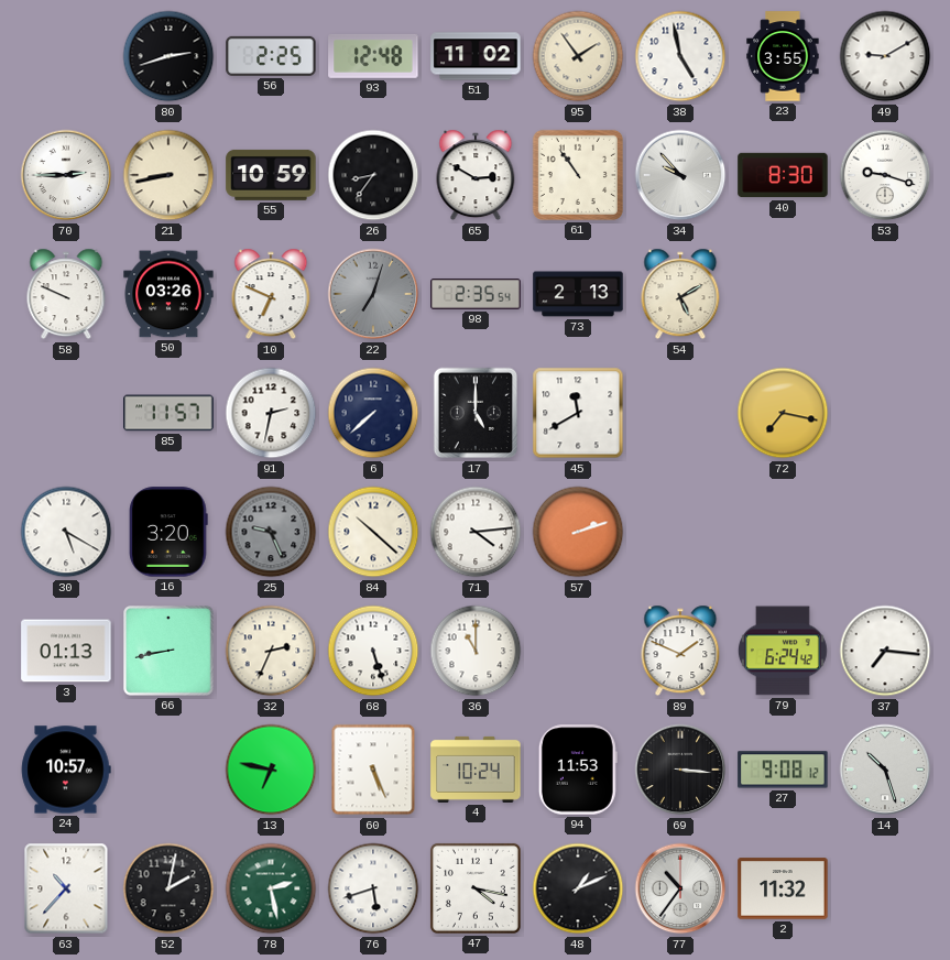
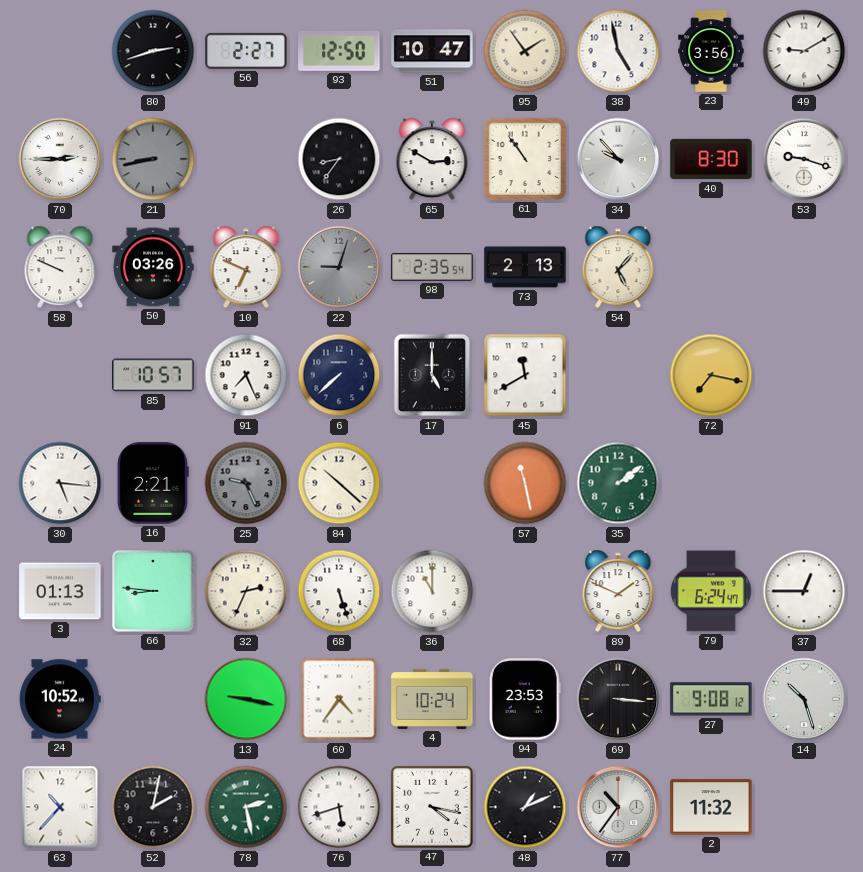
56: 2:25 -> 2:27
93: 12:48 -> 12:50
51: 11:02 -> 10:47
23: 3:55 -> 3:56
21 dial: cream -> grey
55: 10:59 -> none
22: 7:03 -> 9:03
54: 5:10 -> 5:07
85: 11:57 -> 10:57
91: 2:32 -> 7:26
30: 5:20 -> 5:16
16: 3:20 -> 2:21
71: 4:14 -> none
57: 2:12 -> 11:28
35: none -> 2:09
66: 8:43 -> 8:46
79: 6:24:42 -> 6:24:47
37: 7:16 -> 12:45
24: 10:57 -> 10:52
13: 6:47 -> 9:17
60: 5:26 -> 4:36
94: 11:53 -> 23:53
